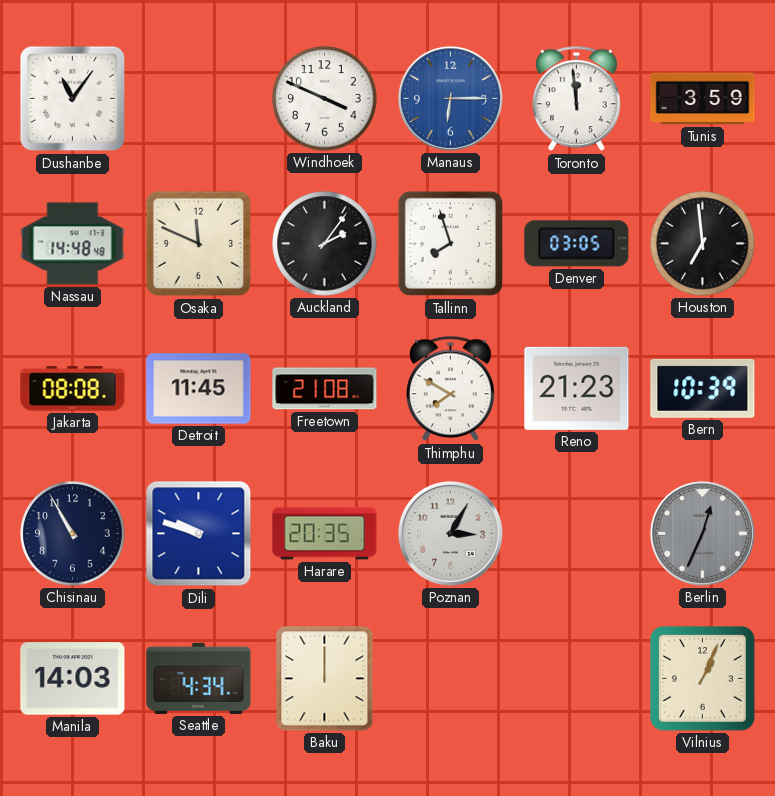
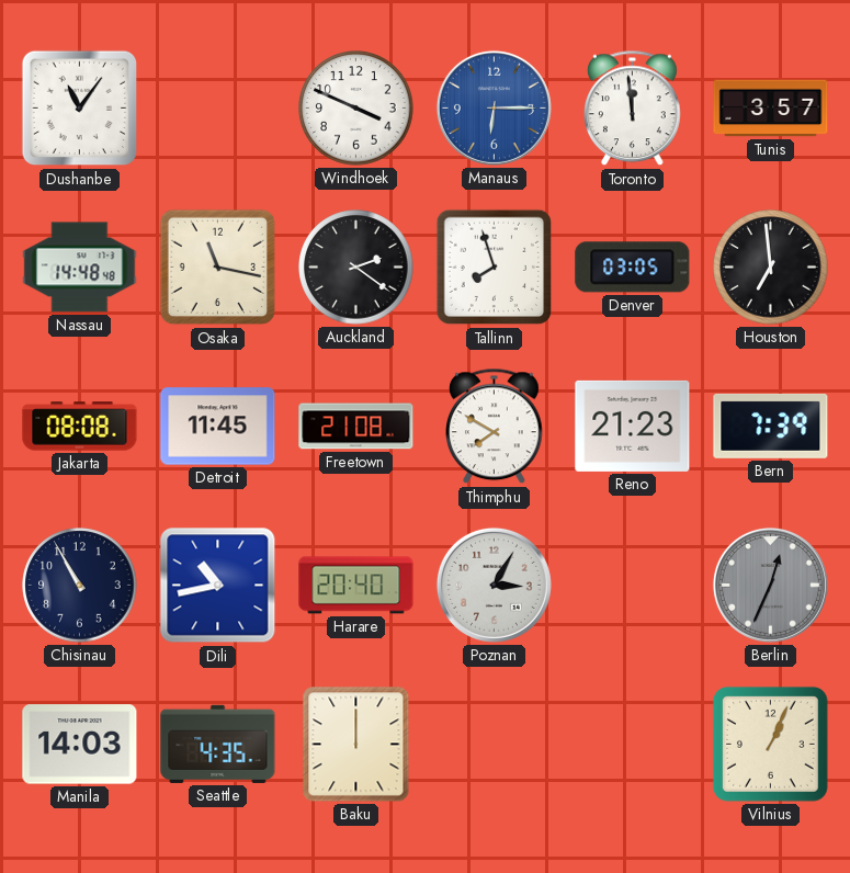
Tunis: 3:59 -> 3:57
Osaka: 11:49 -> 11:17
Auckland: 2:06 -> 2:21
Bern: 10:39 -> 7:39
Dili: 9:48 -> 10:43
Harare: 20:35 -> 20:40
Seattle: 4:34 -> 4:35
